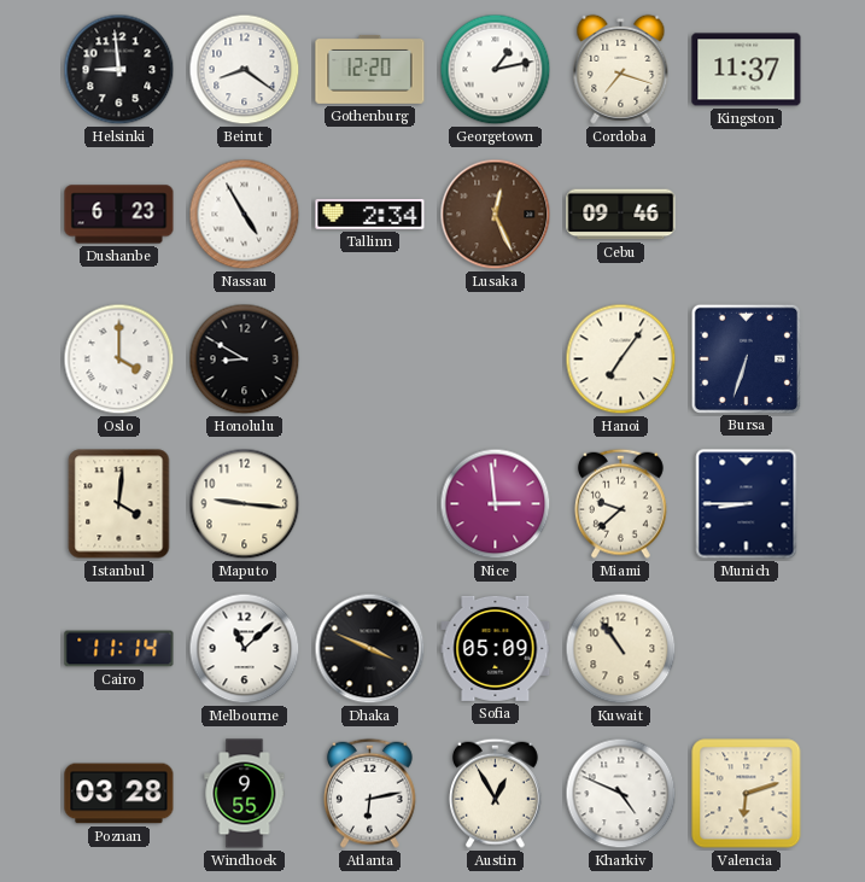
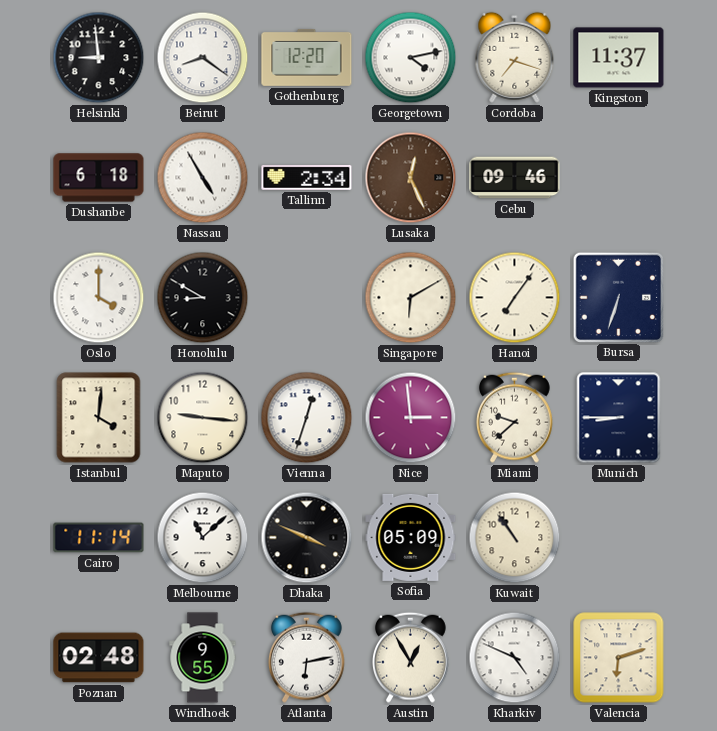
Georgetown: 1:13 -> 4:13
Dushanbe: 6:23 -> 6:18
Singapore: none -> 6:10
Vienna: none -> 12:33
Poznan: 03:28 -> 02:48
